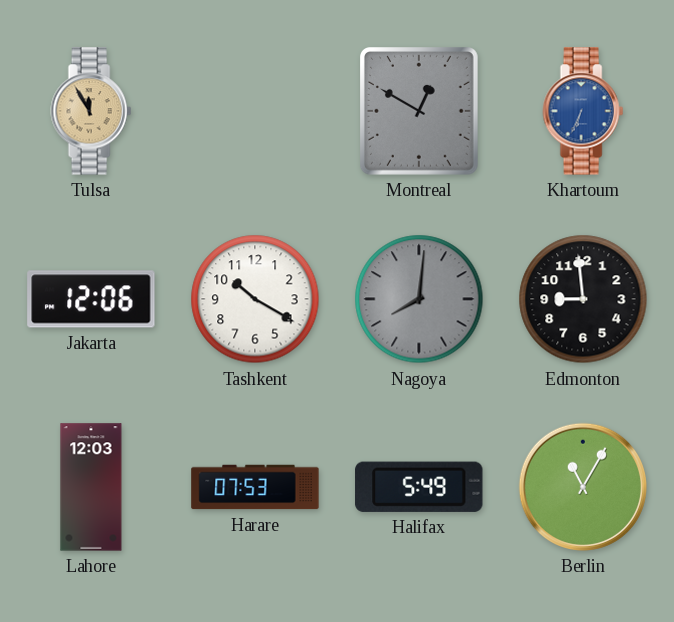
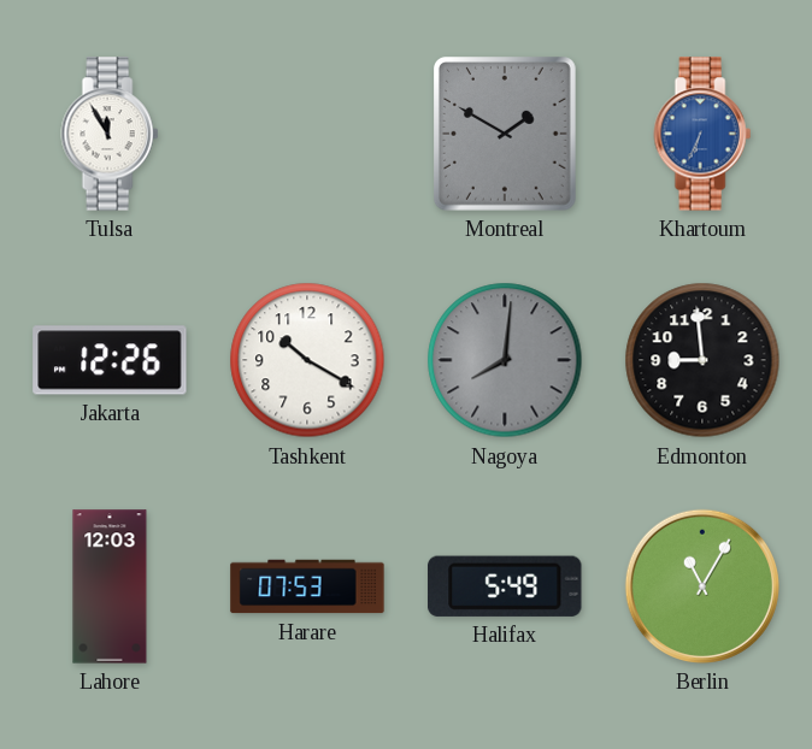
Tulsa dial: champagne -> white
Montreal: 12:50 -> 1:50
Jakarta: 12:06 -> 12:26
